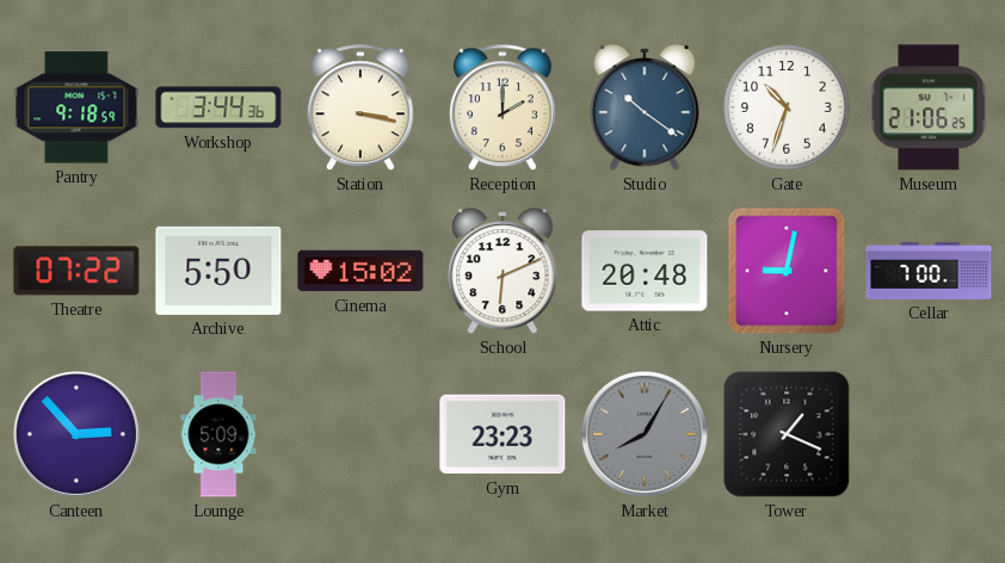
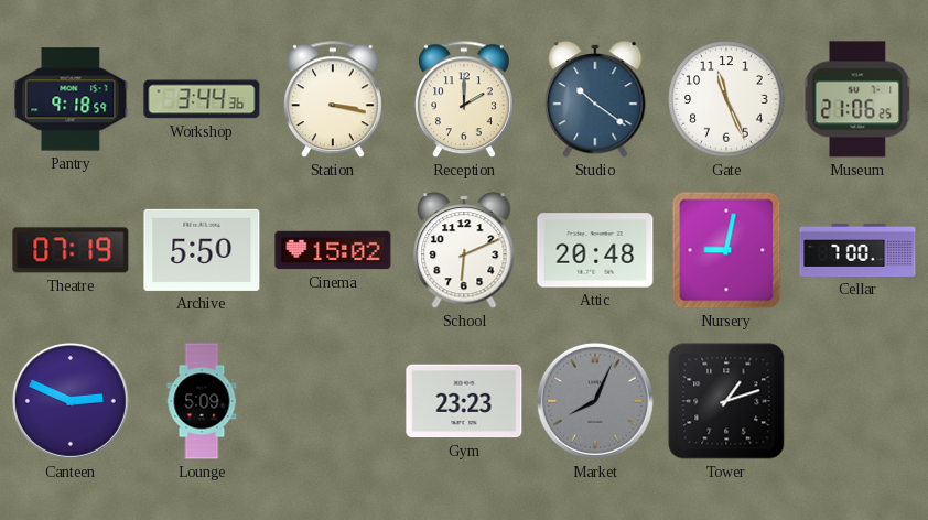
Gate: 10:33 -> 11:26
Theatre: 07:22 -> 07:19
Canteen: 2:53 -> 2:49
Market: 8:05 -> 8:04
Tower: 1:19 -> 1:12
